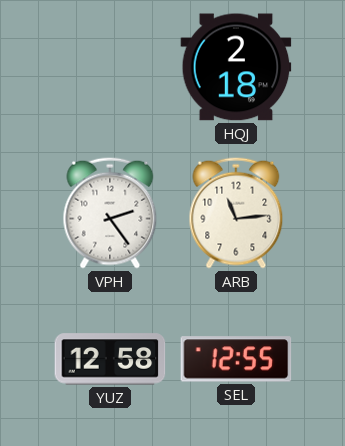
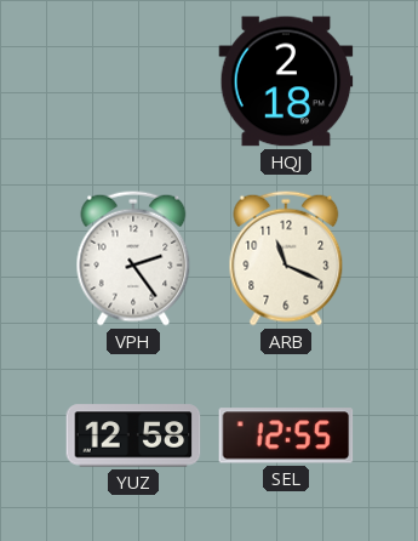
ARB: 11:14 -> 11:19
